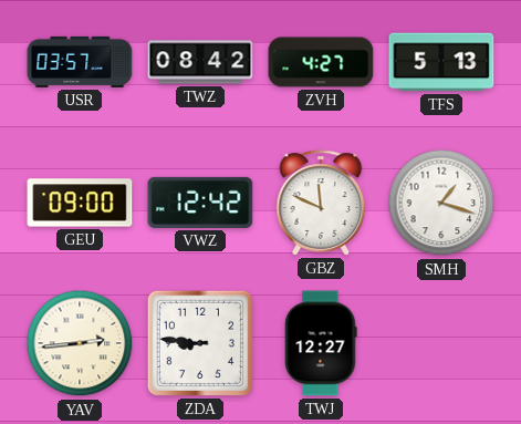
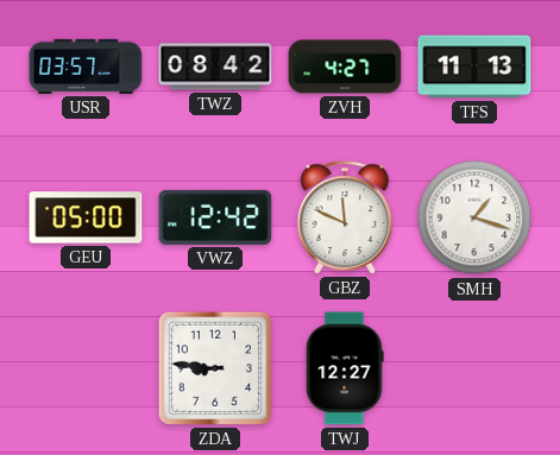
TFS: 5:13 -> 11:13
GEU: 09:00 -> 05:00
YAV: 2:44 -> none
